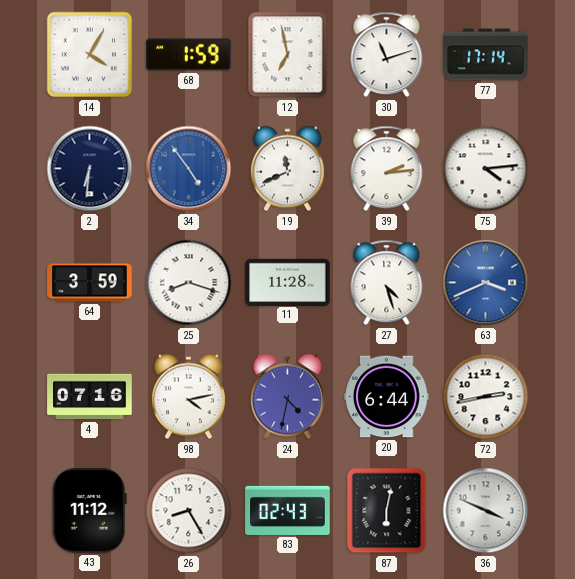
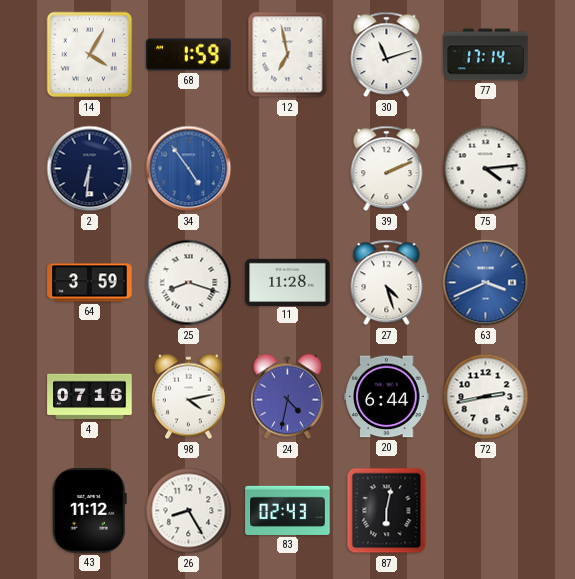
19: 11:41 -> none
39: 2:14 -> 2:11
36: 3:49 -> none
